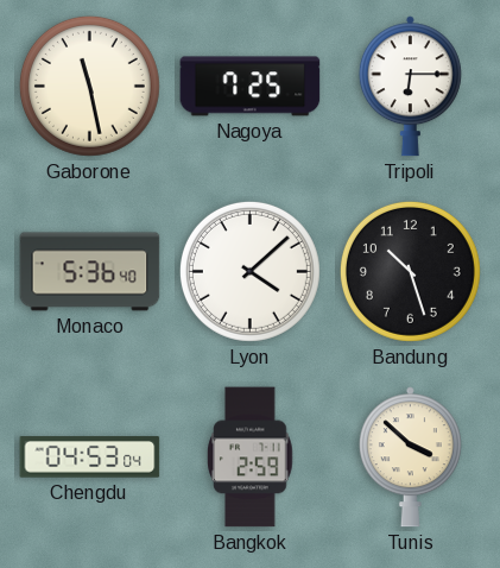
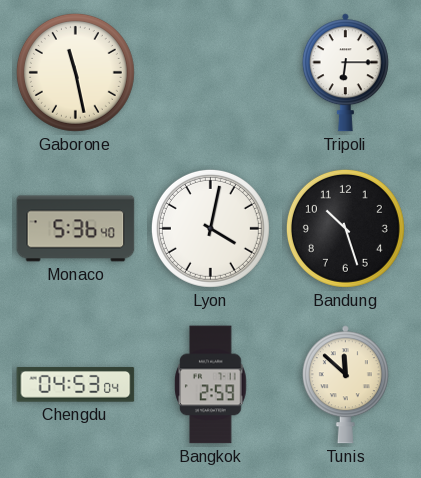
Nagoya: 7:25 -> none
Lyon: 4:08 -> 4:02
Tunis: 3:52 -> 11:52
